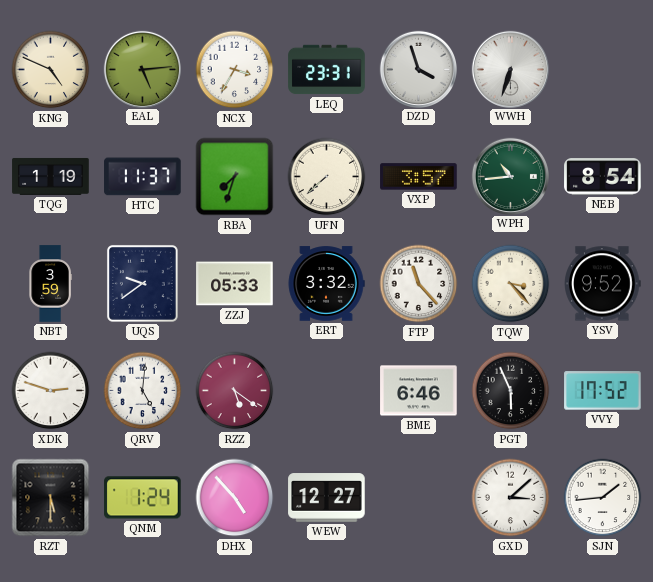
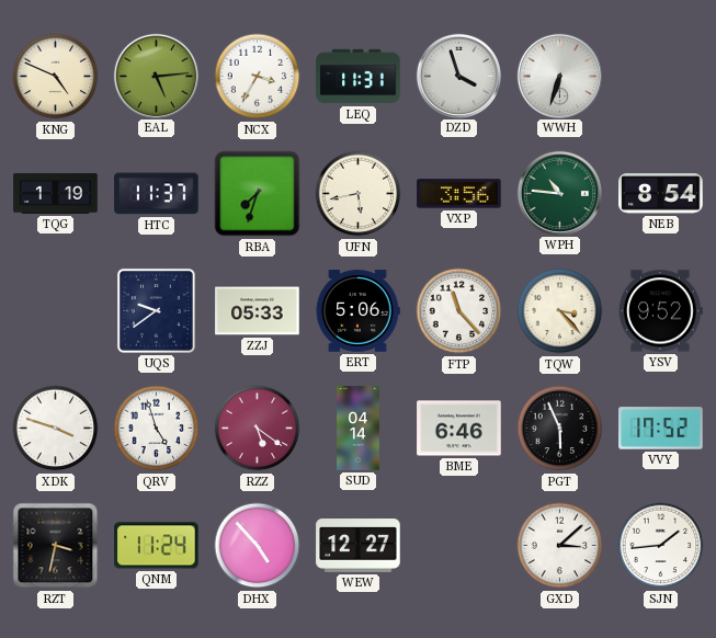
LEQ: 23:31 -> 11:31
UFN: 7:38 -> 5:43
VXP: 3:57 -> 3:56
WPH: 10:44 -> 10:46
NBT: 3:59 -> none
ERT: 3:32 -> 5:06
XDK: 2:48 -> 3:48
QRV: 5:01 -> 4:57
SUD: none -> 04:14
RZT: 5:30 -> 3:32
QNM: 1:24 -> 11:24
